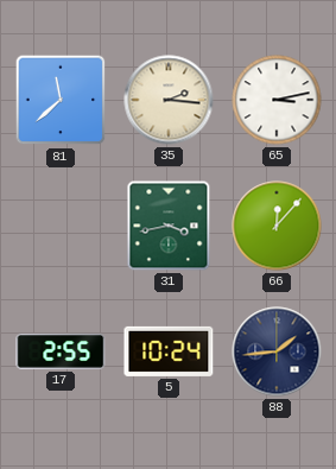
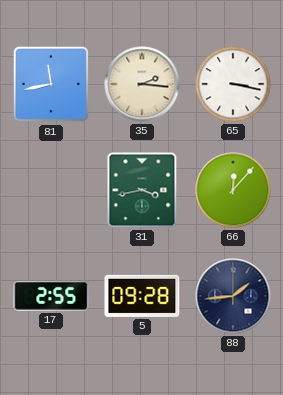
81: 11:38 -> 11:43
65: 3:13 -> 3:17
5: 10:24 -> 09:28
